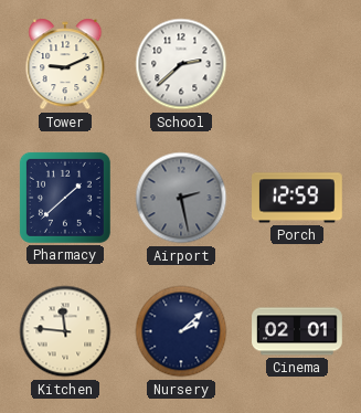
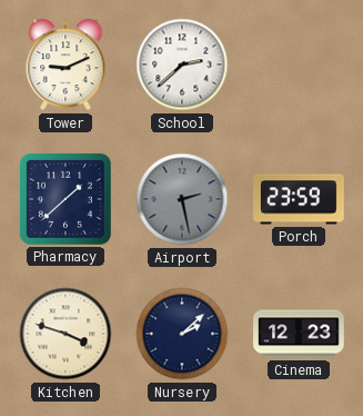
Porch: 12:59 -> 23:59
Kitchen: 11:46 -> 3:48
Cinema: 02:01 -> 12:23
